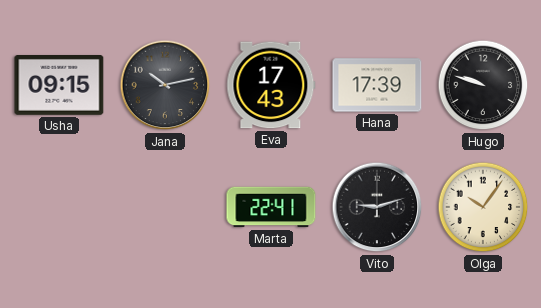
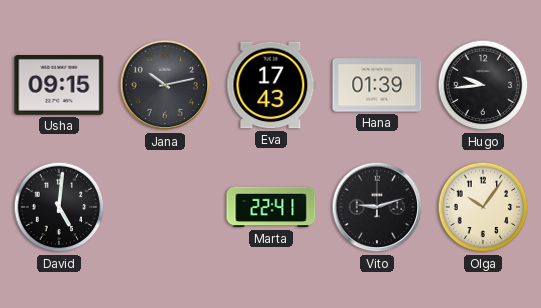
Hana: 17:39 -> 01:39
Hugo: 9:48 -> 9:44
David: none -> 5:01
